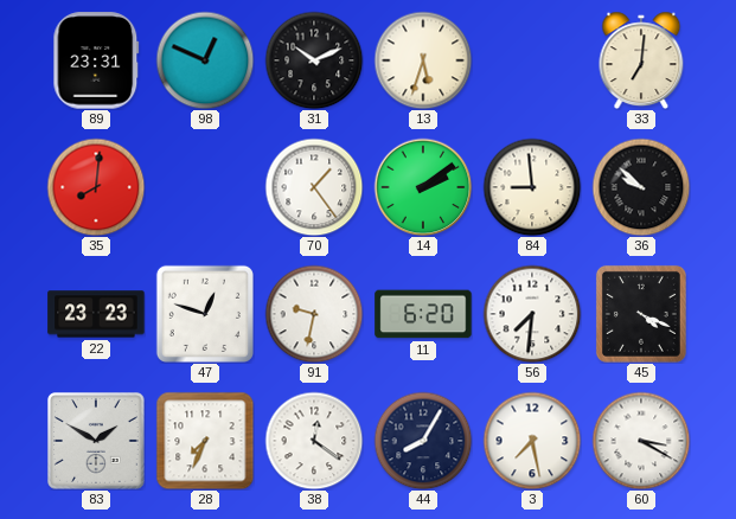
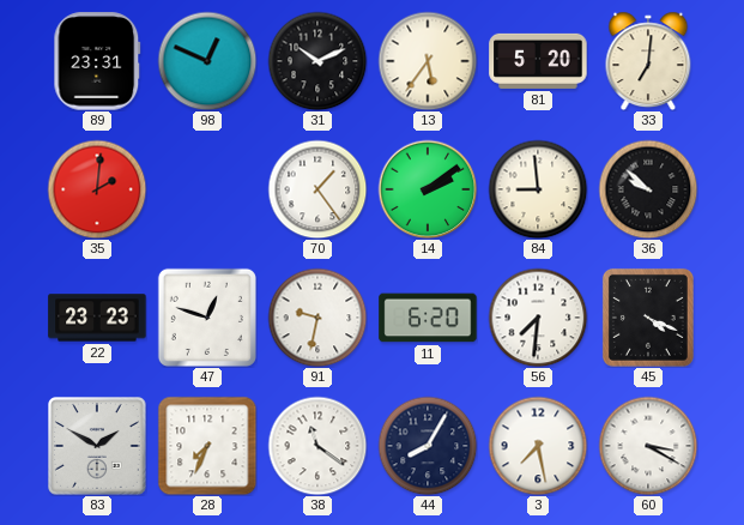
13: 5:33 -> 5:36
81: none -> 5:20
35: 8:01 -> 2:01
38: 12:21 -> 11:21
